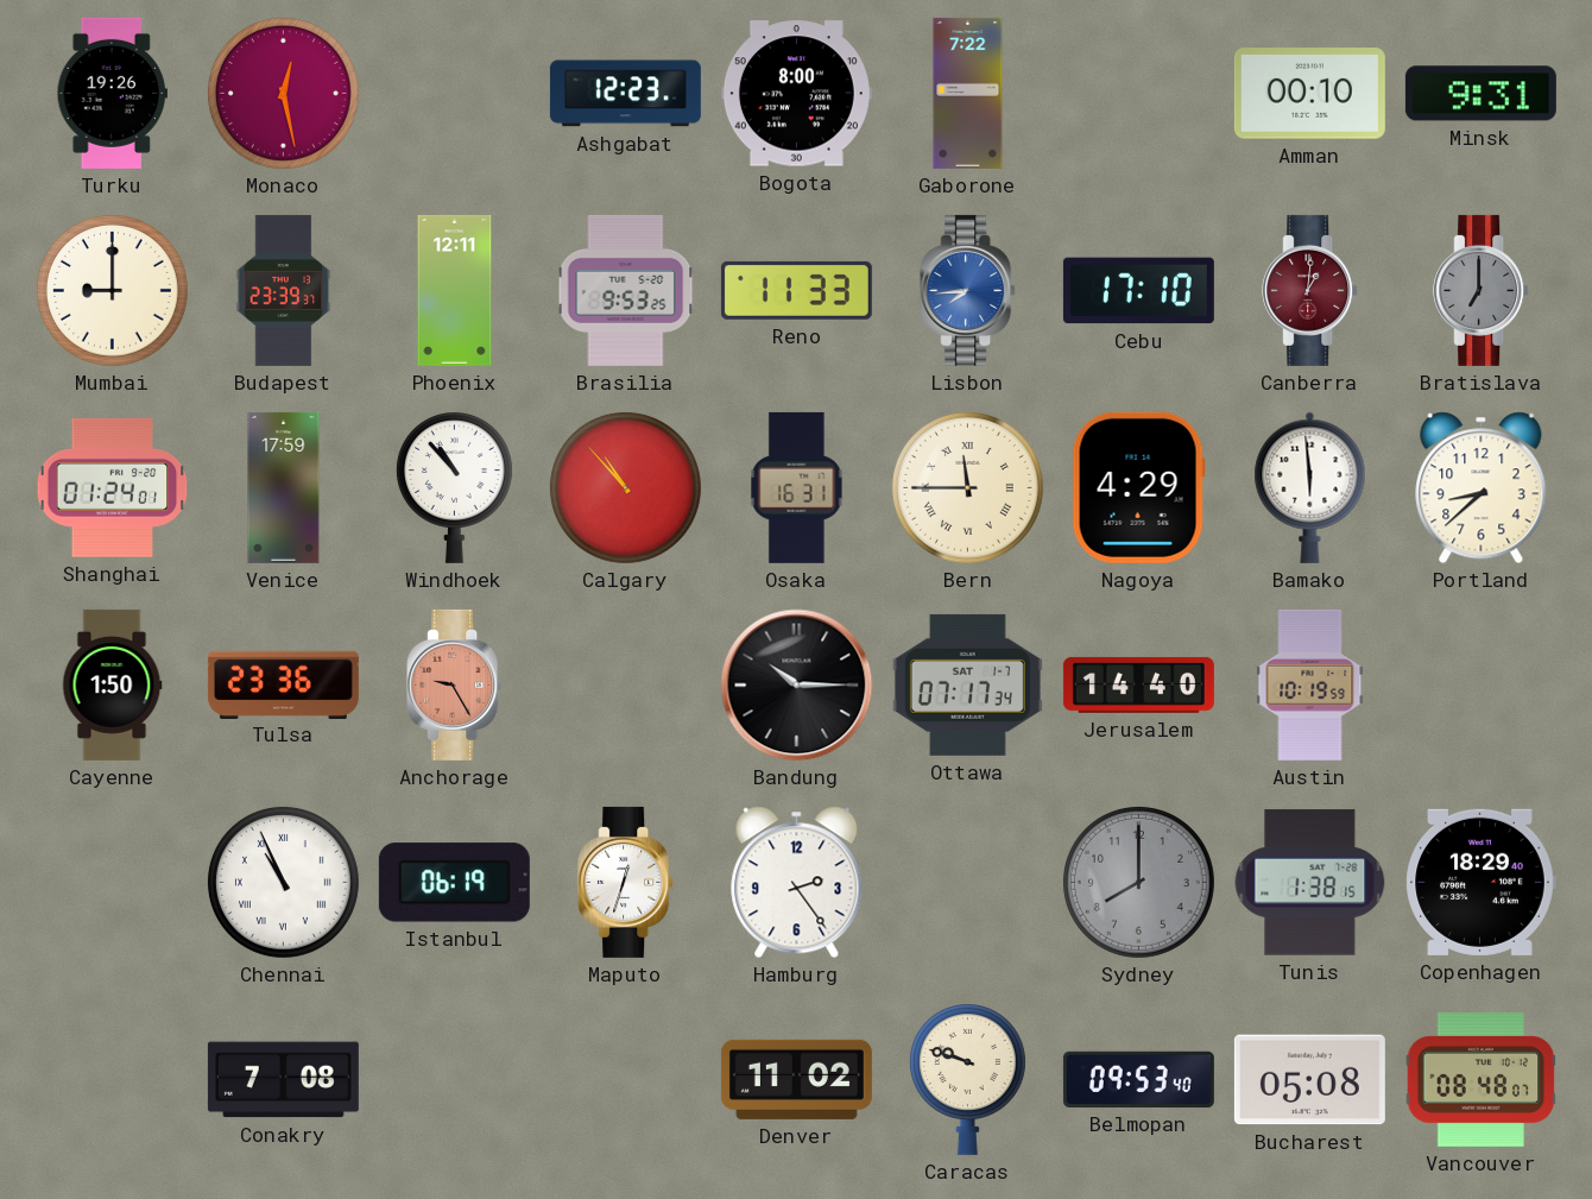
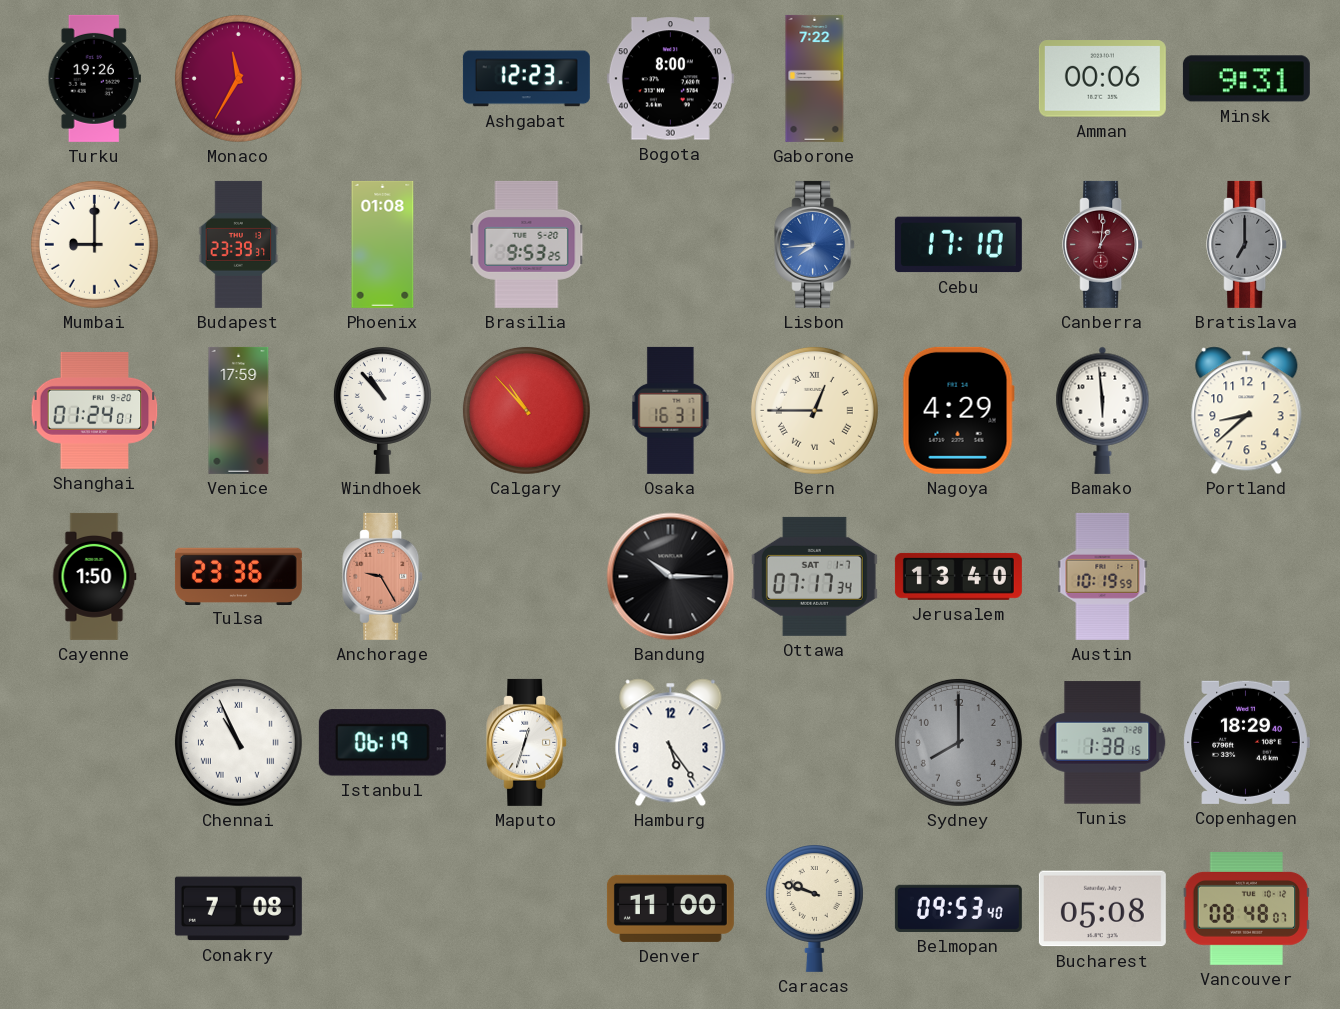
Monaco: 12:28 -> 11:35
Amman: 00:10 -> 00:06
Phoenix: 12:11 -> 01:08
Reno: 11:33 -> none
Bern: 11:45 -> 12:45
Jerusalem: 14:40 -> 13:40
Hamburg: 2:24 -> 5:24
Denver: 11:02 -> 11:00
